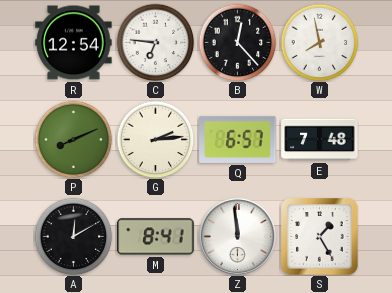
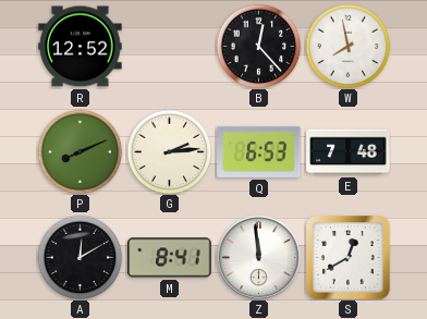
R: 12:54 -> 12:52
C: 6:46 -> none
Q: 6:57 -> 6:53
S: 1:25 -> 12:40
